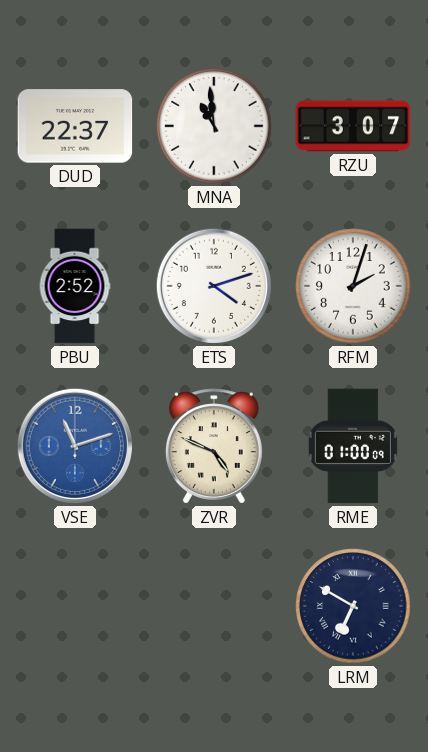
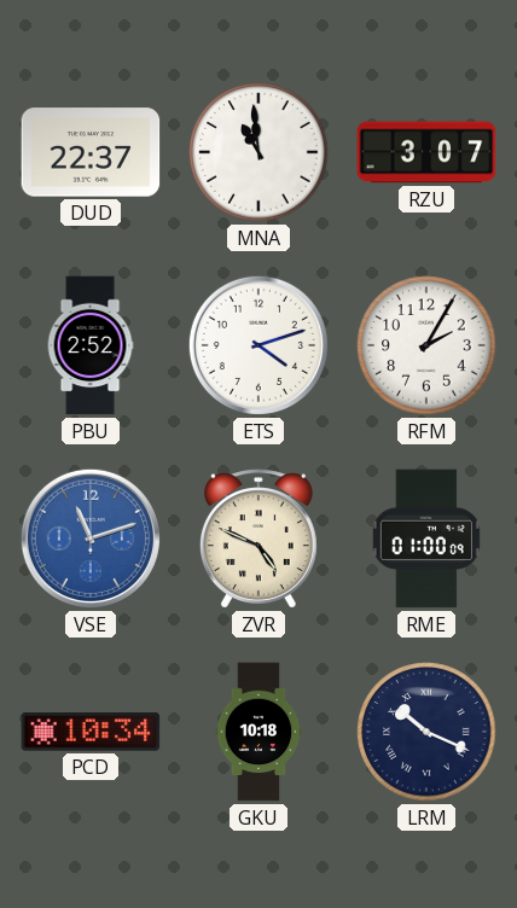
RFM: 2:03 -> 2:05
PCD: none -> 10:34
GKU: none -> 10:18
LRM: 6:50 -> 10:19
